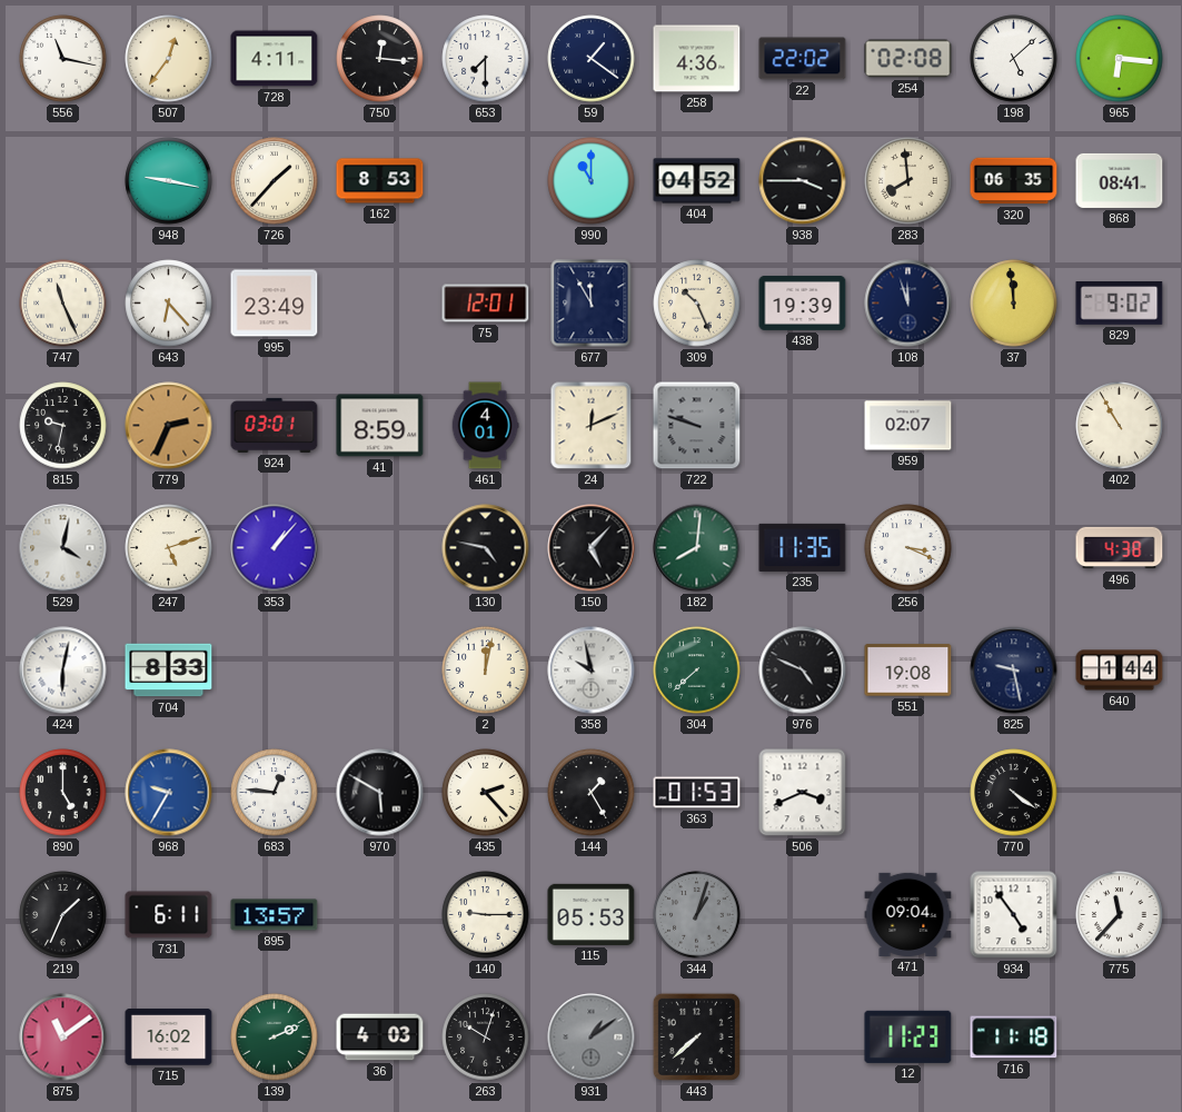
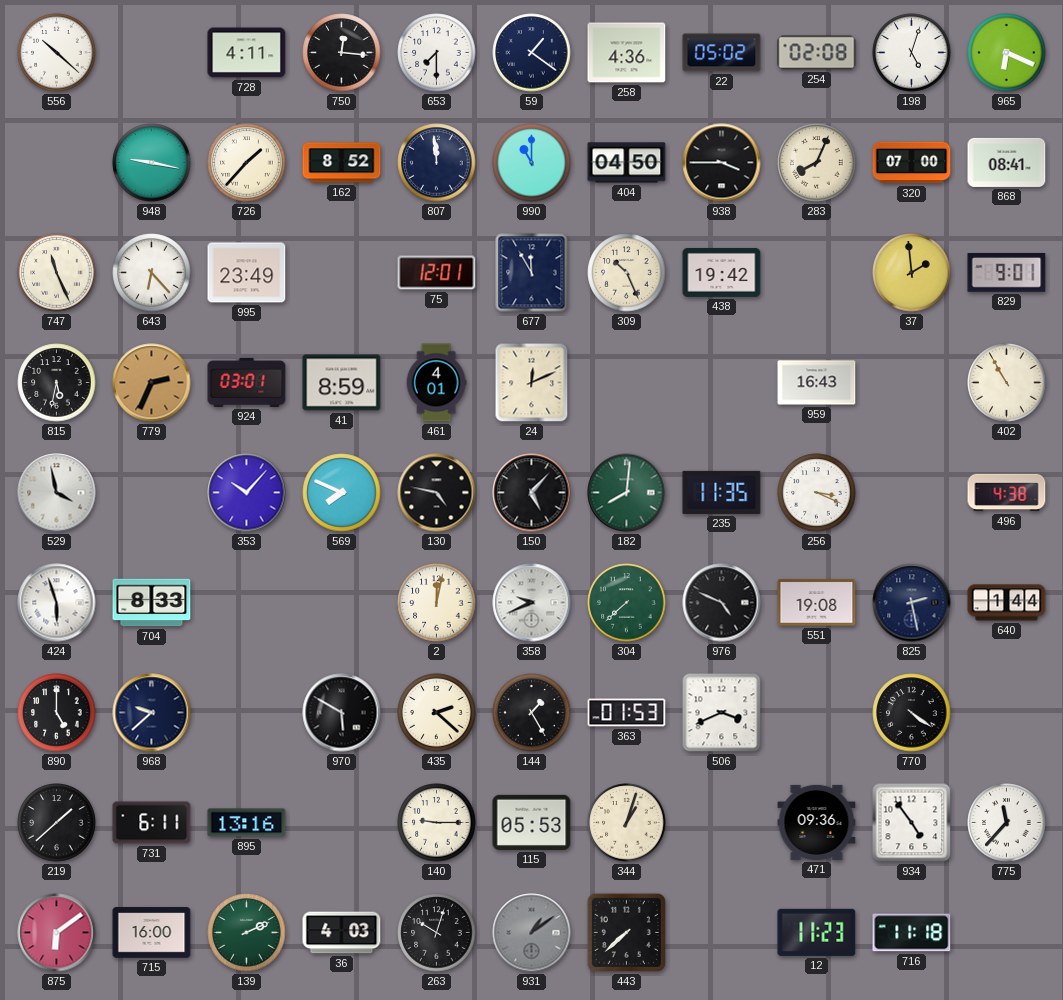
556: 11:17 -> 10:22
507: 12:36 -> none
22: 22:02 -> 05:02
198: 5:08 -> 5:03
965: 6:16 -> 6:19
162: 8:53 -> 8:52
807: none -> 11:59
404: 04:52 -> 04:50
283: 7:59 -> 8:04
320: 06:35 -> 07:00
438: 19:39 -> 19:42
108: 11:57 -> none
37: 11:59 -> 1:59
829: 9:02 -> 9:01
815: 9:32 -> 5:32
722: 9:48 -> none
959: 02:07 -> 16:43
529: 4:02 -> 3:58
247: 5:12 -> none
353: 1:07 -> 10:07
569: none -> 7:49
424: 6:02 -> 5:57
358: 9:58 -> 9:41
825: 9:28 -> 2:28
968: 9:35 -> 9:38
968 dial: blue -> navy
683: 12:46 -> none
435: 2:23 -> 2:22
219: 1:34 -> 1:38
895: 13:57 -> 13:16
344 dial: grey -> cream
471: 09:04 -> 09:36
875: 11:09 -> 6:09
715: 16:02 -> 16:00
